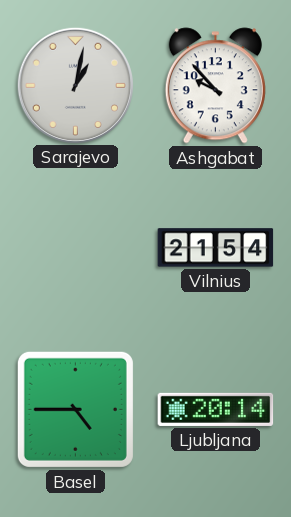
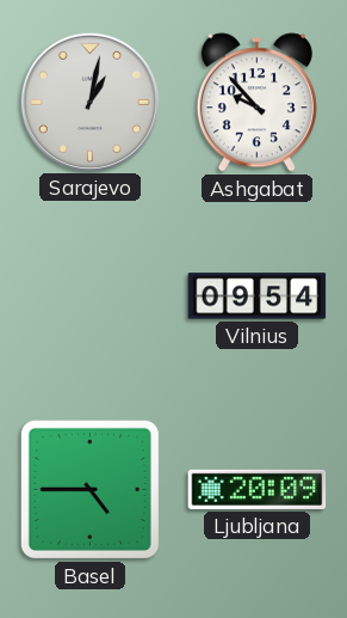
Vilnius: 21:54 -> 09:54
Ljubljana: 20:14 -> 20:09
